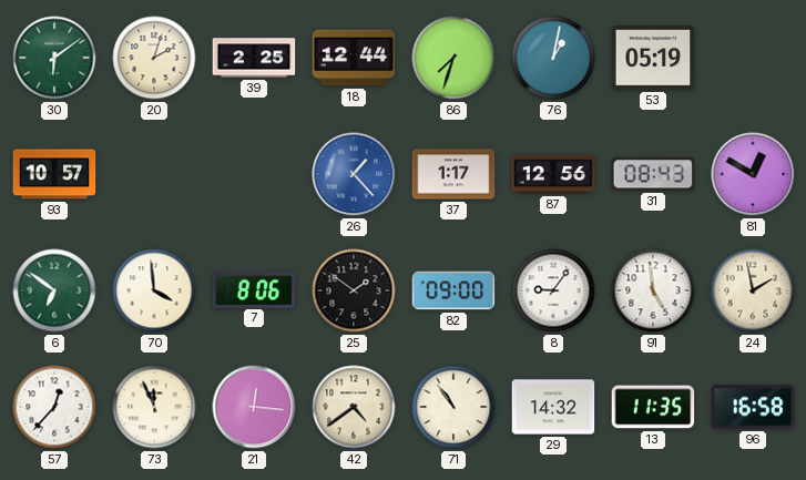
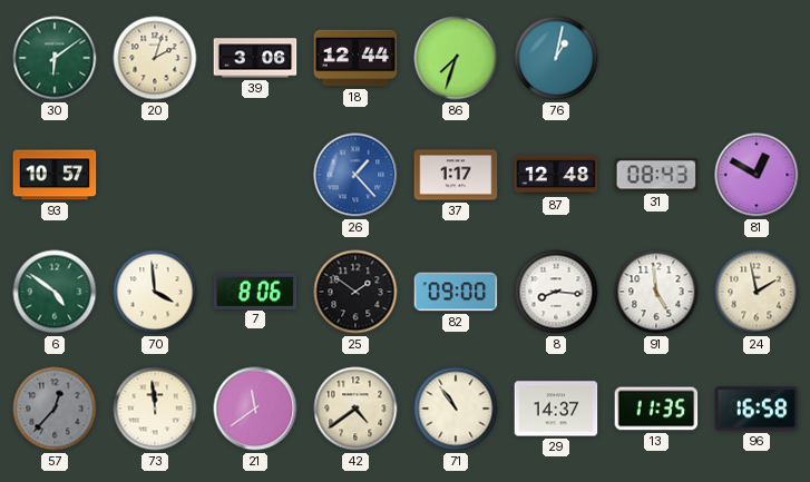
39: 2:25 -> 3:06
53: 05:19 -> none
87: 12:56 -> 12:48
6: 6:51 -> 4:51
8: 9:06 -> 8:16
57 dial: white -> grey
73: 11:56 -> 11:59
21: 12:16 -> 11:39
29: 14:32 -> 14:37
